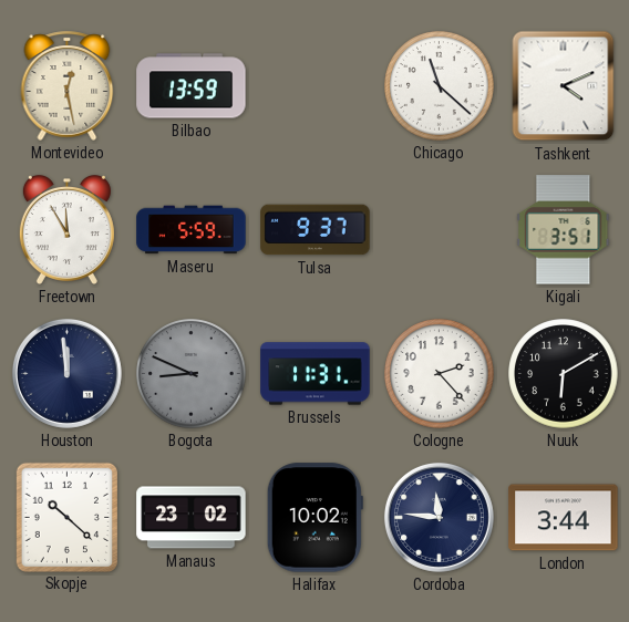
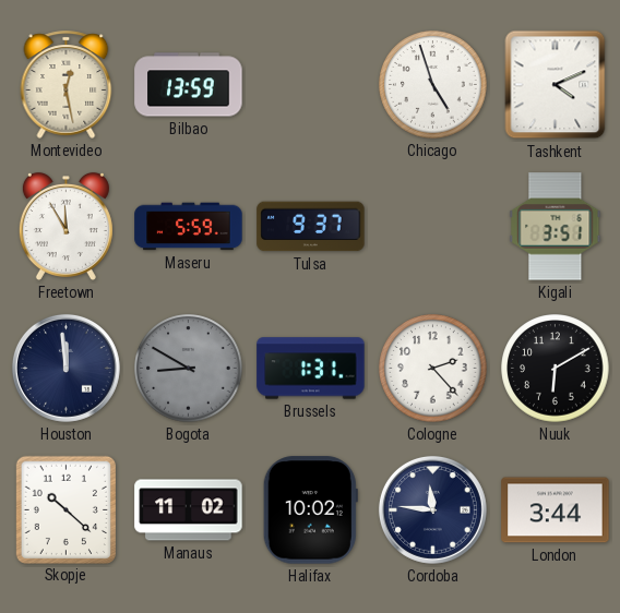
Chicago: 11:22 -> 4:57
Bogota: 8:49 -> 8:50
Brussels: 11:31 -> 1:31
Manaus: 23:02 -> 11:02
